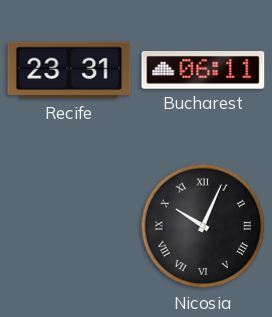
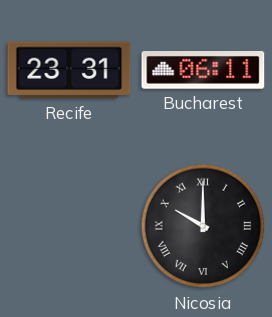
Nicosia: 10:04 -> 10:00
